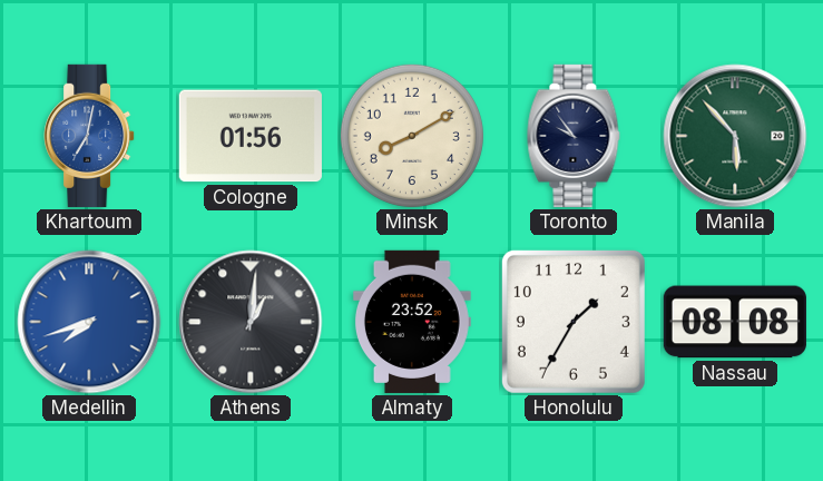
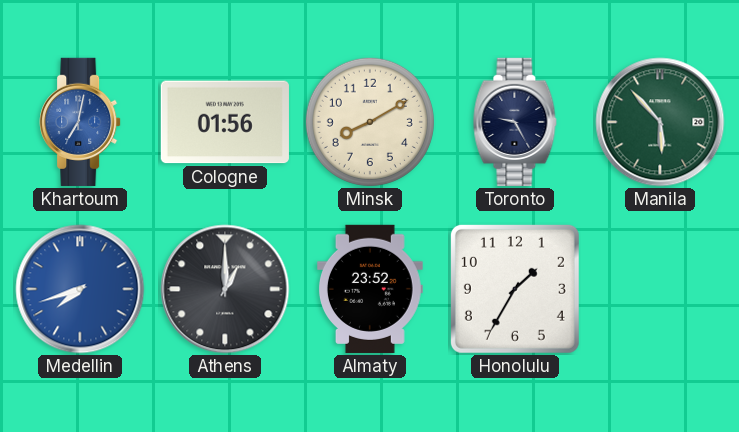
Toronto: 9:54 -> 9:25
Athens: 1:01 -> 1:00
Nassau: 08:08 -> none
